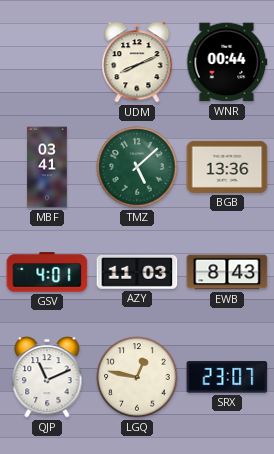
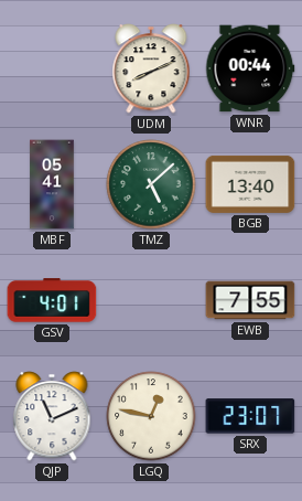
MBF: 03:41 -> 05:41
BGB: 13:36 -> 13:40
AZY: 11:03 -> none
EWB: 8:43 -> 7:55
